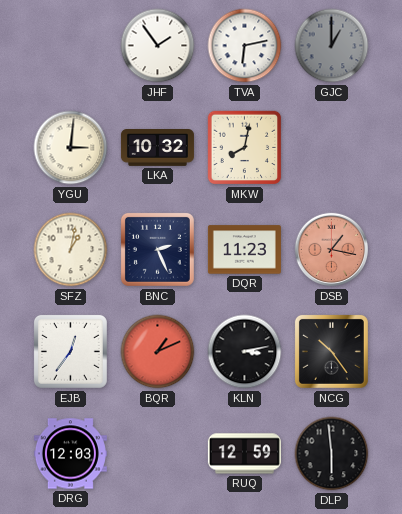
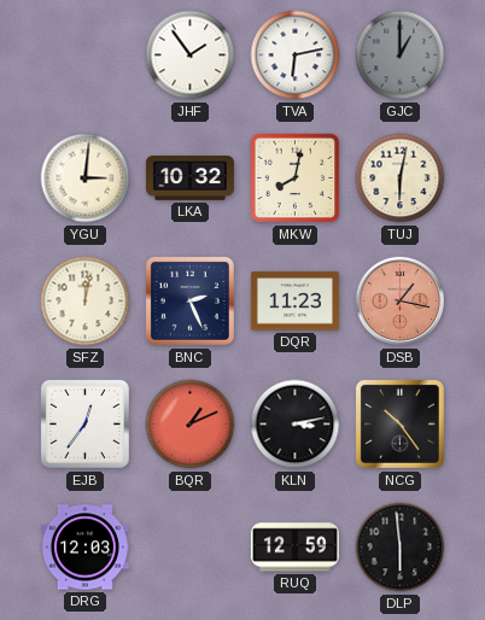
TUJ: none -> 6:02
SFZ: 1:02 -> 12:02
